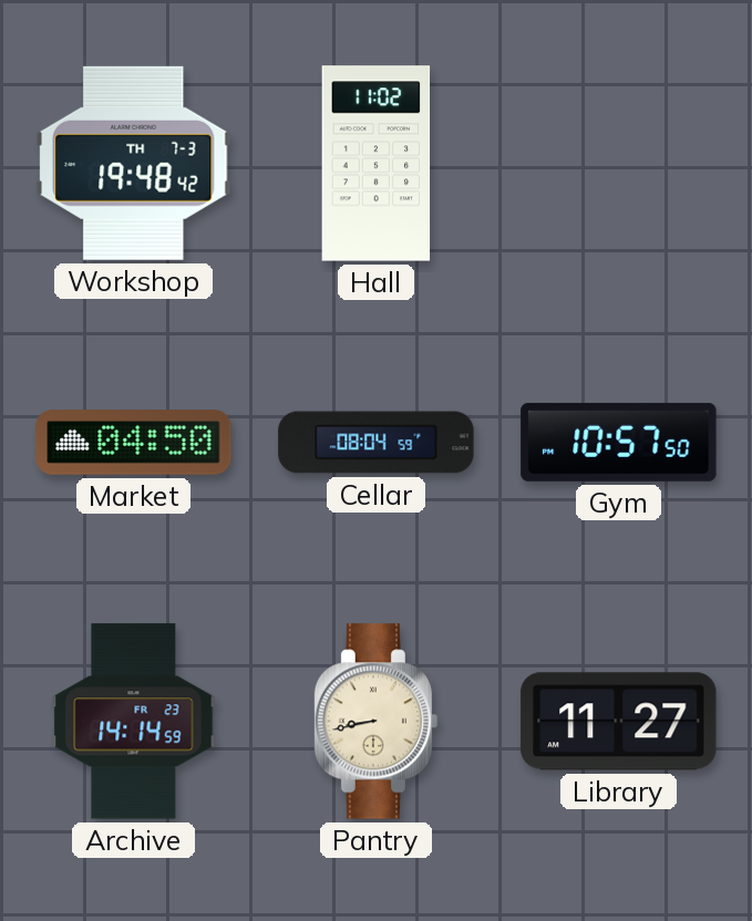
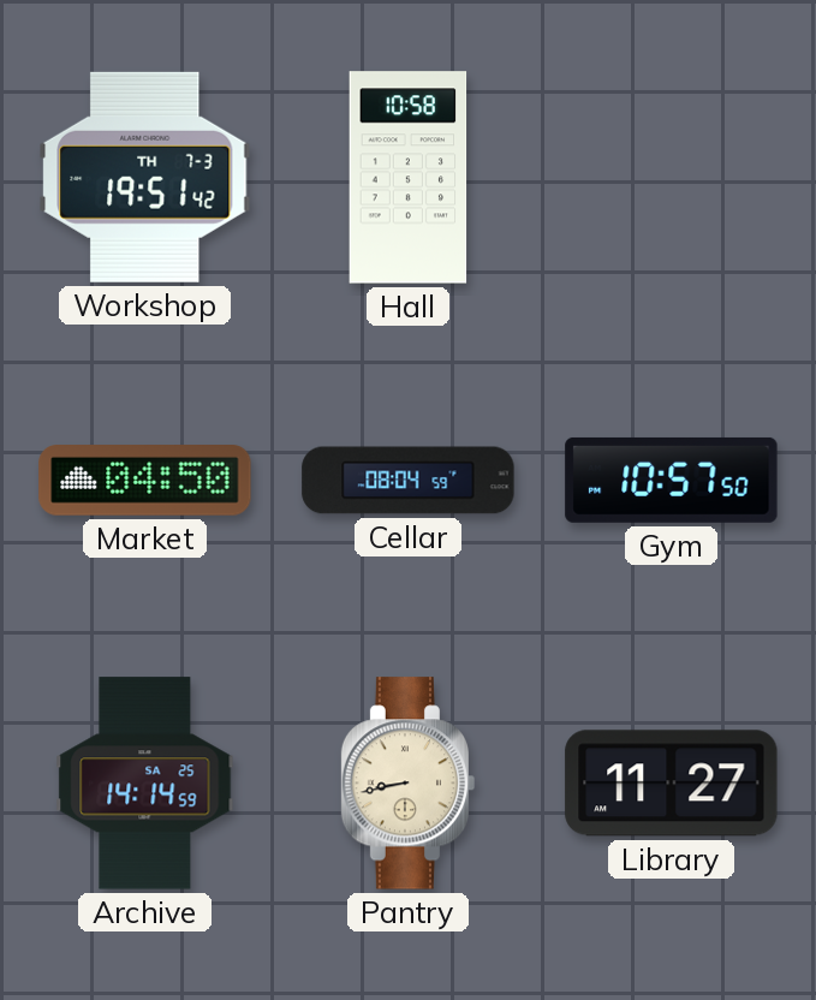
Workshop: 19:48 -> 19:51
Hall: 11:02 -> 10:58
Archive date: FR 23 -> SA 25
